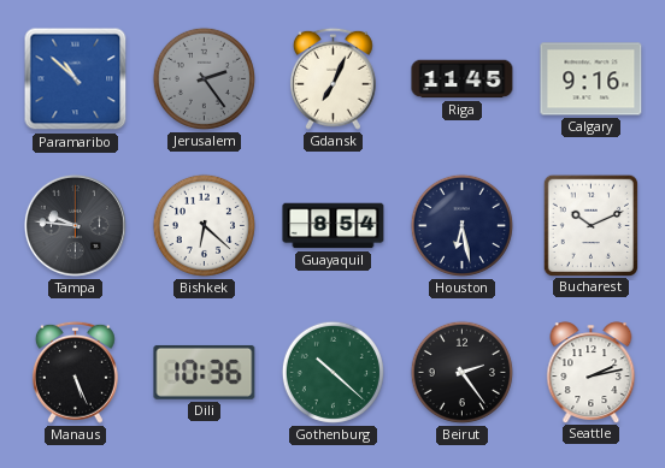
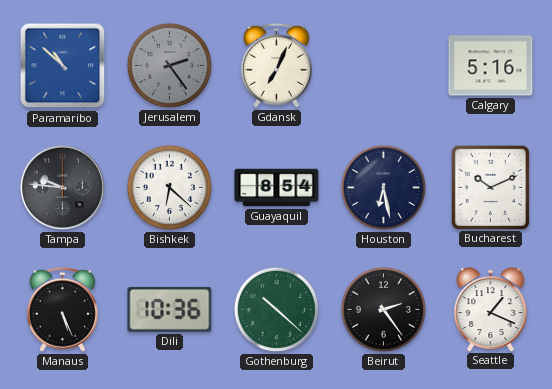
Riga: 11:45 -> none
Calgary: 9:16 -> 5:16
Seattle: 2:13 -> 1:19
